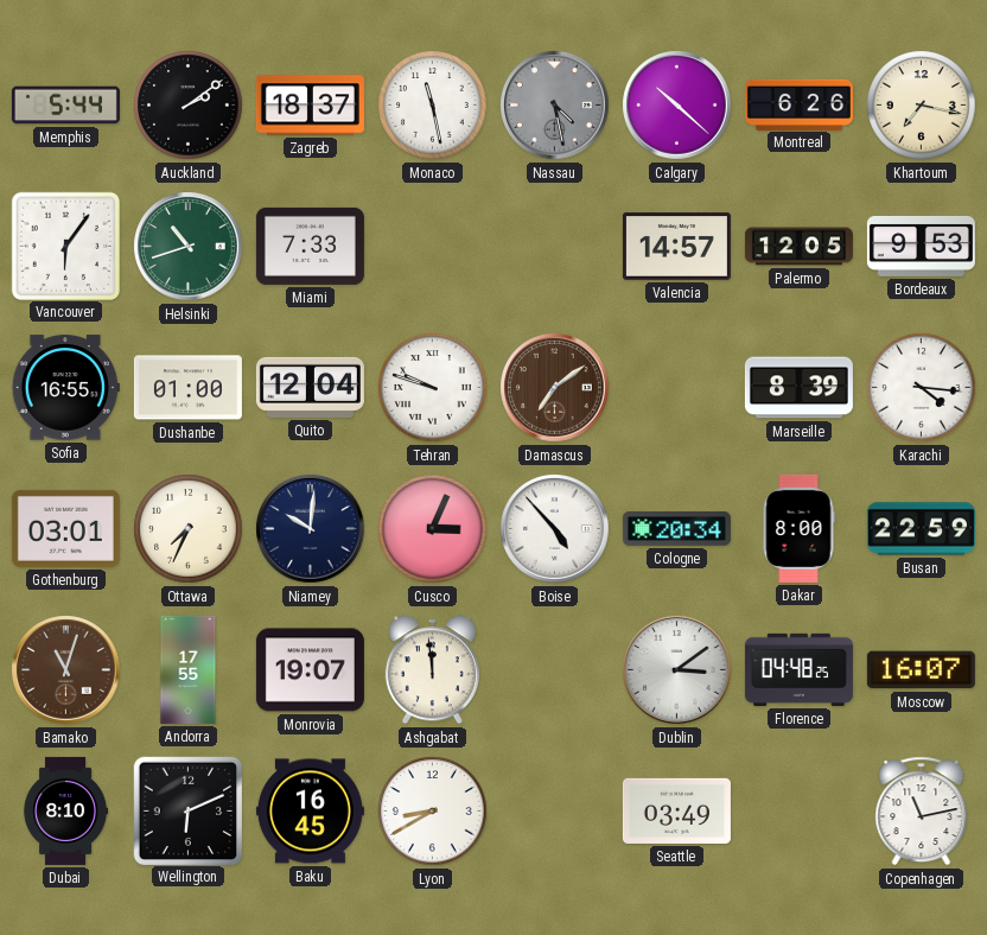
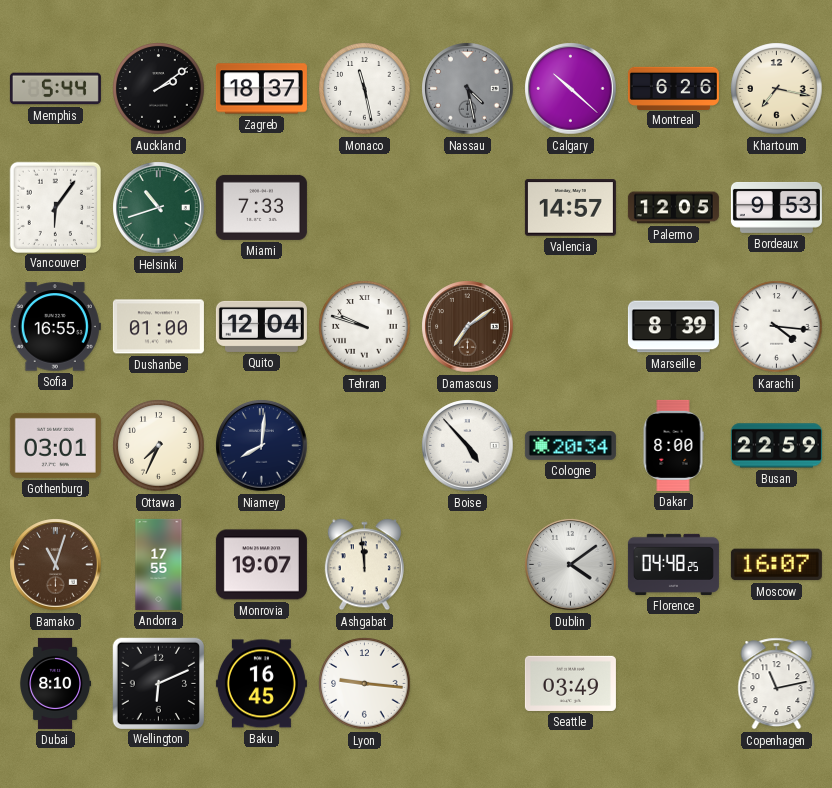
Niamey: 10:01 -> 8:01
Cusco: 3:04 -> none
Dublin: 3:09 -> 4:09
Lyon: 8:40 -> 9:16
